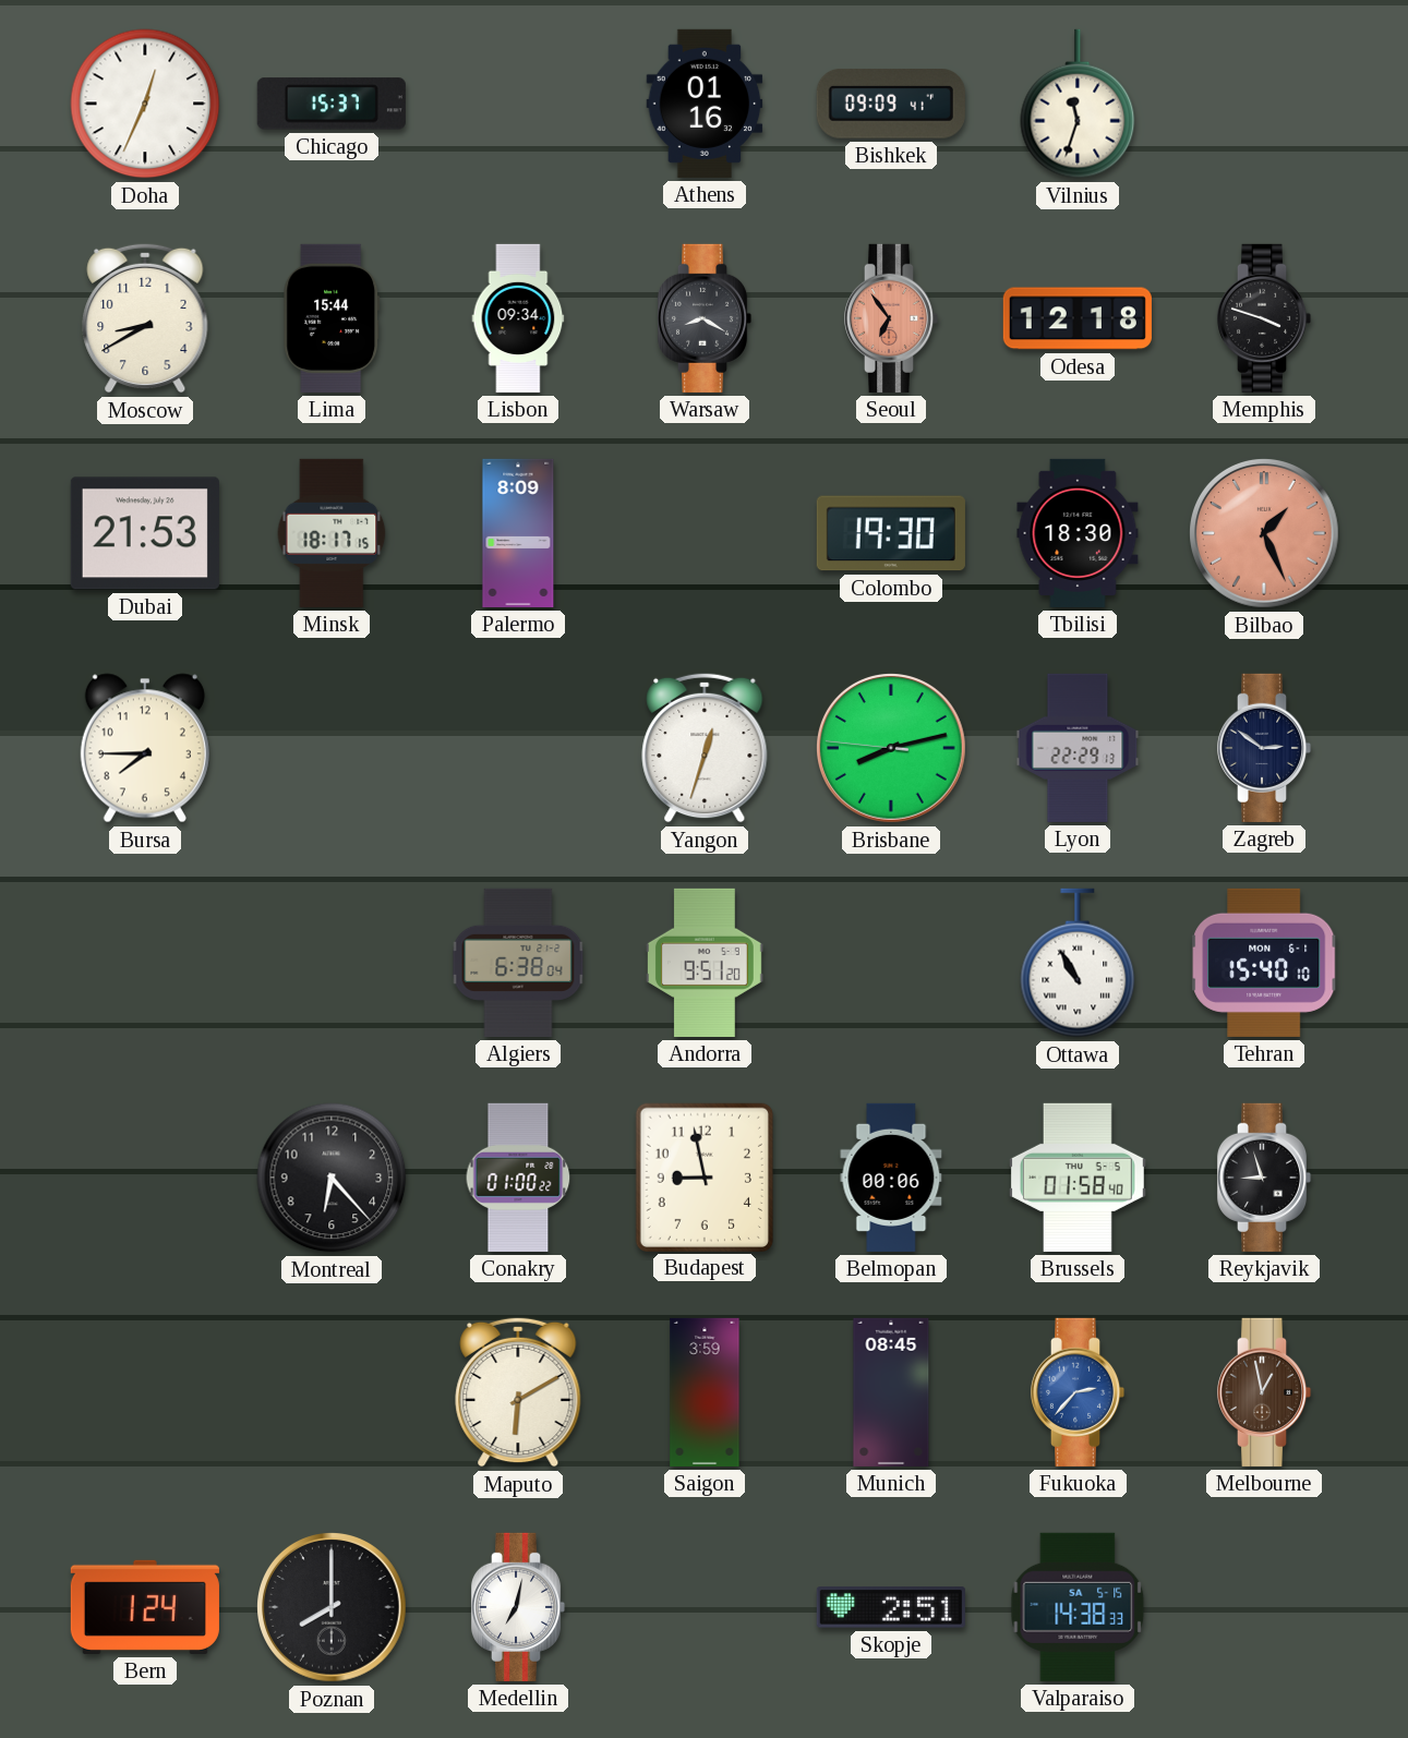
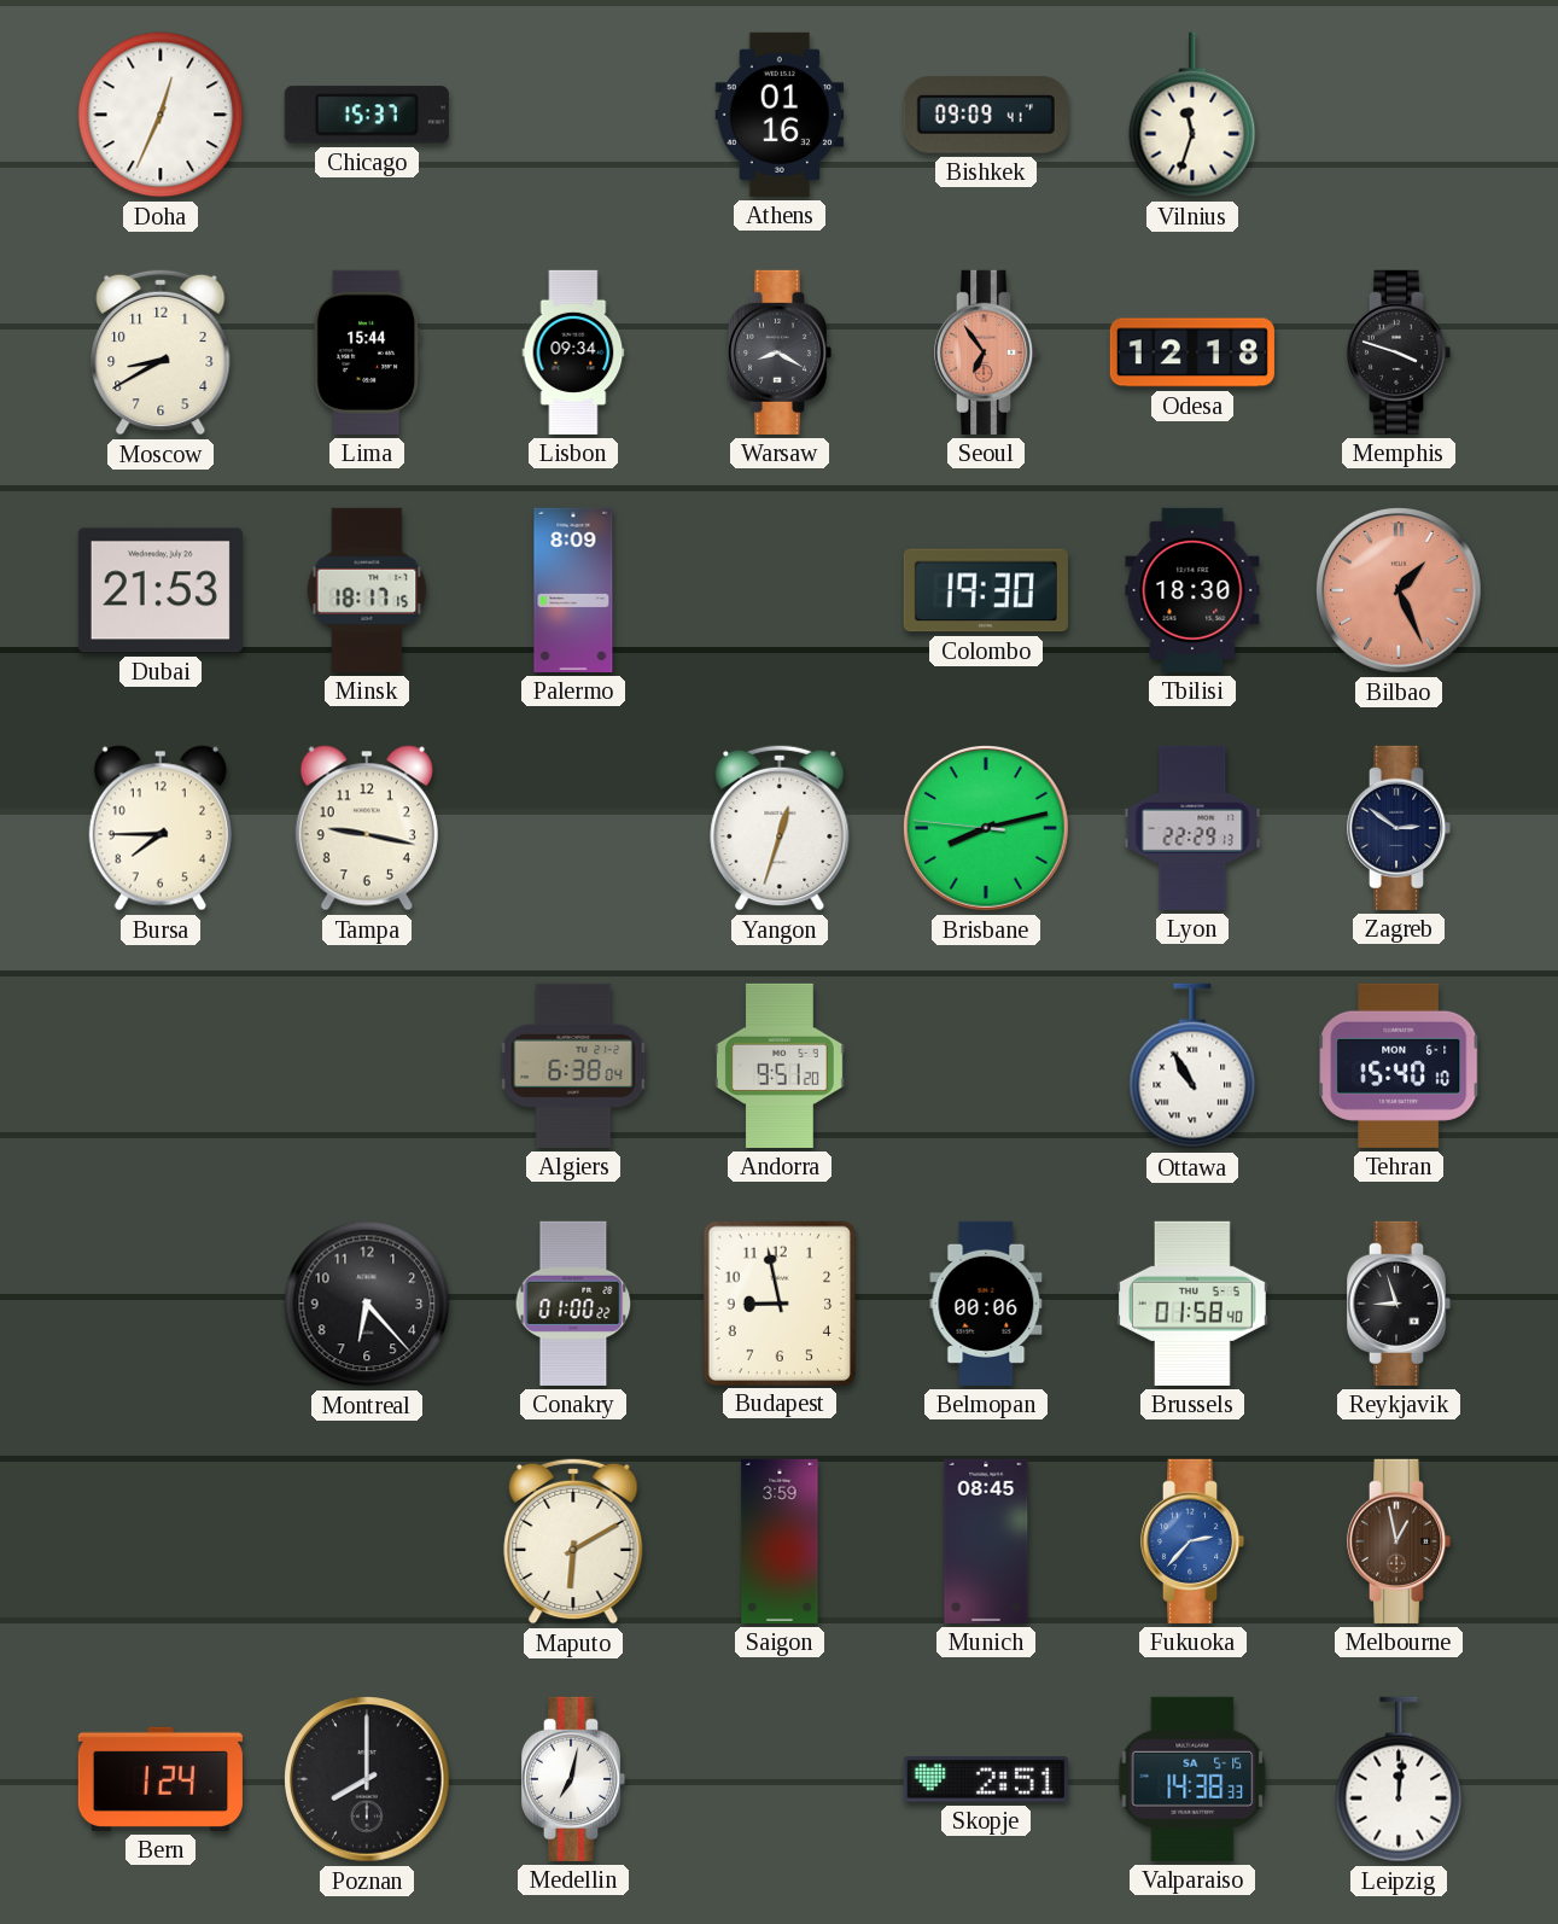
Tampa: none -> 9:17
Leipzig: none -> 12:01
